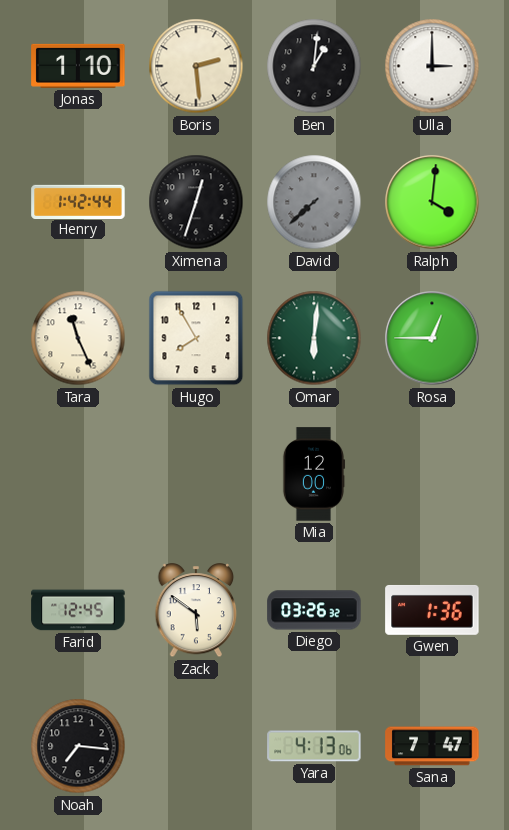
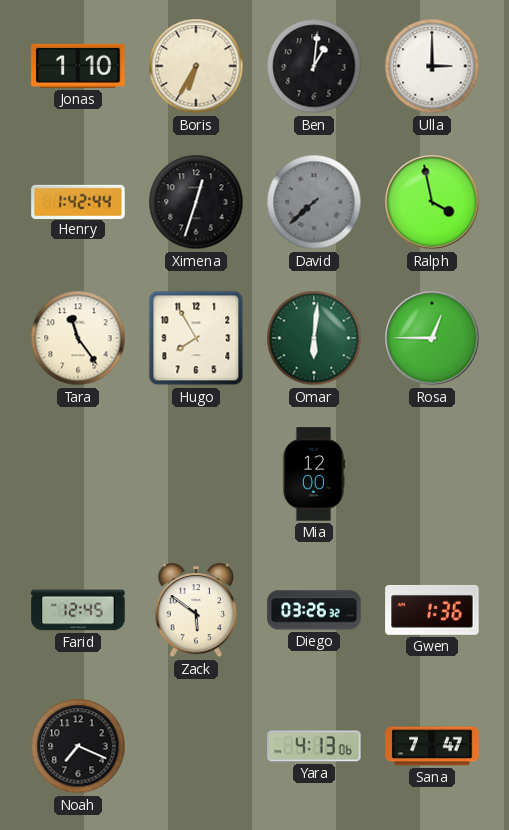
Boris: 2:29 -> 6:35
Ralph: 4:01 -> 3:58
Tara: 11:26 -> 11:24
Noah: 7:16 -> 7:19
